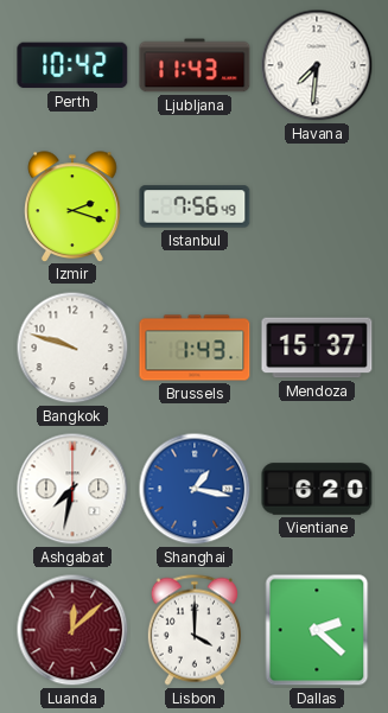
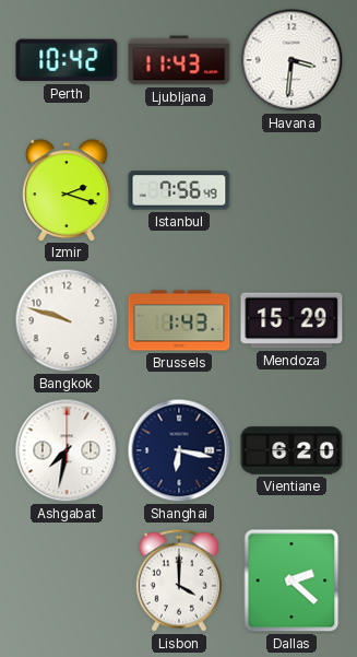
Havana: 7:31 -> 3:31
Mendoza: 15:37 -> 15:29
Shanghai: 1:17 -> 6:17
Shanghai dial: blue -> navy
Luanda: 12:08 -> none
